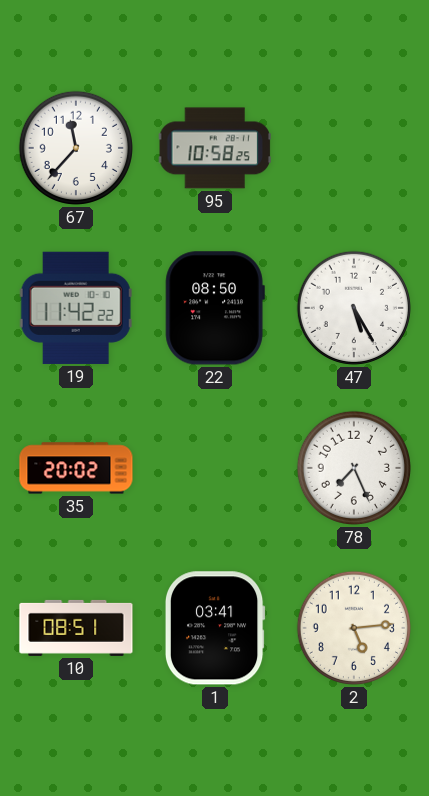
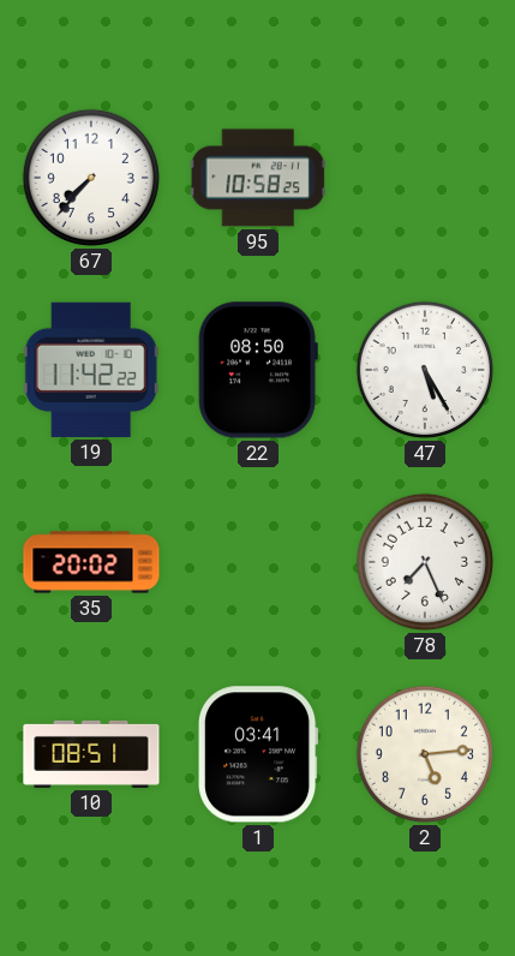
67: 11:37 -> 7:37
